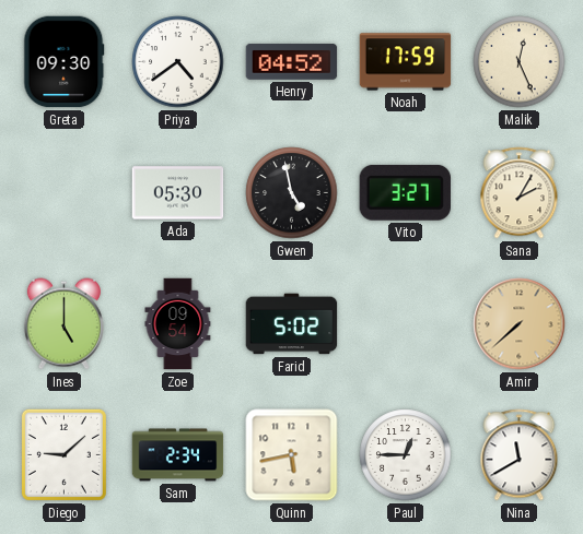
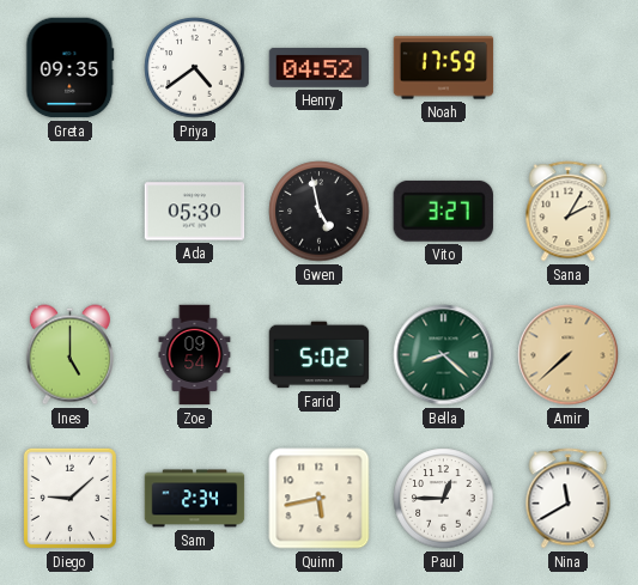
Greta: 09:30 -> 09:35
Malik: 12:26 -> none
Bella: none -> 8:22
